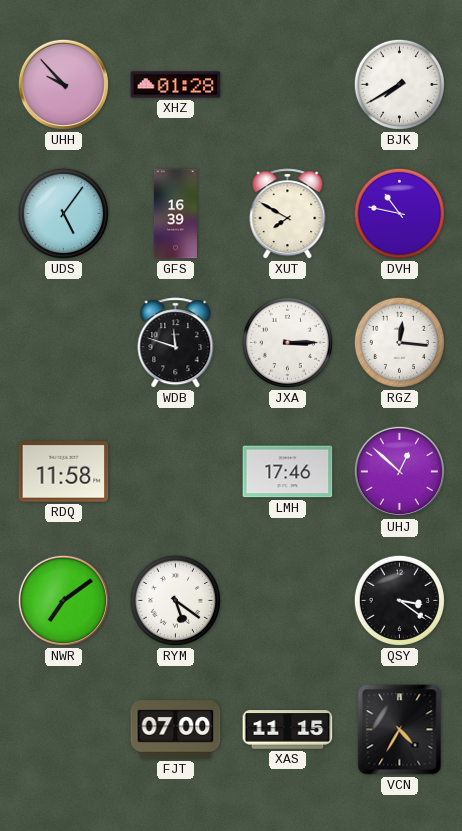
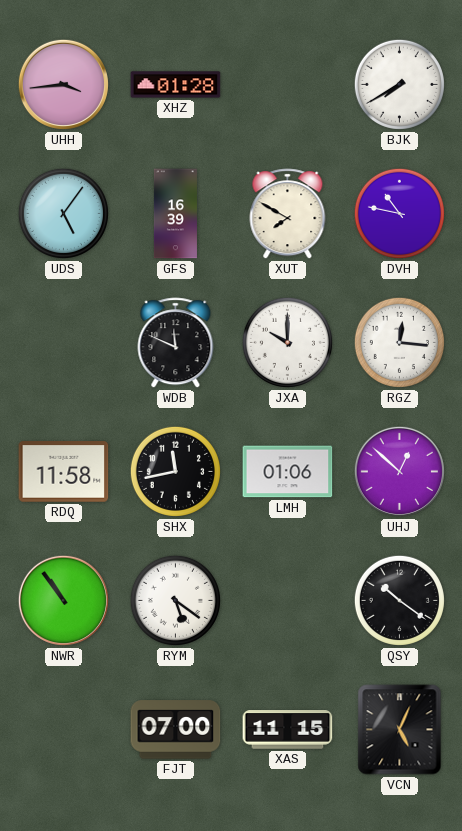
UHH: 9:53 -> 3:44
WDB: 11:48 -> 11:49
JXA: 3:15 -> 10:00
SHX: none -> 11:43
LMH: 17:46 -> 01:06
NWR: 7:09 -> 10:54
QSY: 3:21 -> 10:21
VCN: 4:35 -> 5:04
